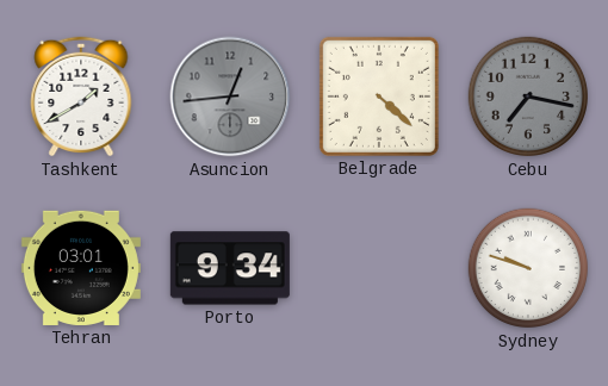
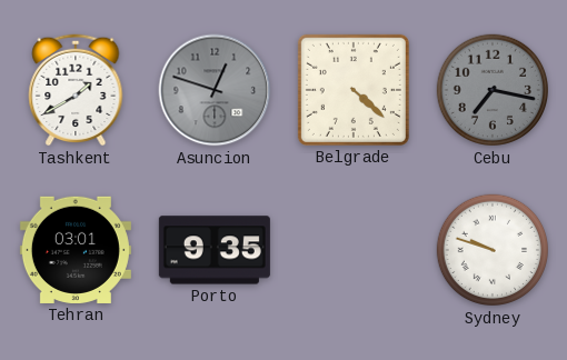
Asuncion: 12:44 -> 12:48
Porto: 9:34 -> 9:35
